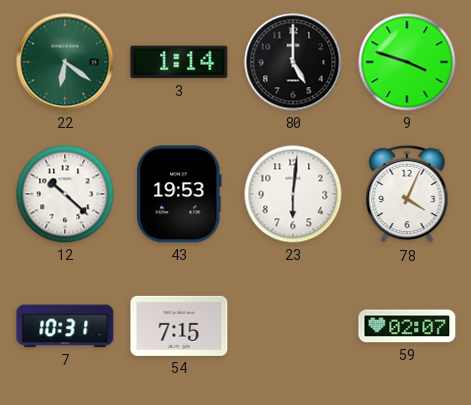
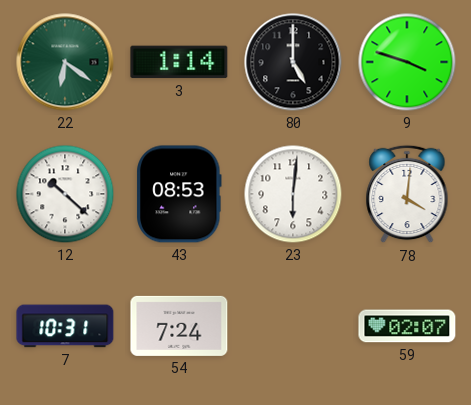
43: 19:53 -> 08:53
78: 4:04 -> 4:01
54: 7:15 -> 7:24
